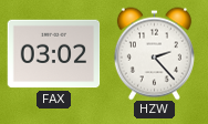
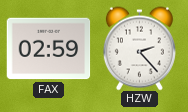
FAX: 03:02 -> 02:59
